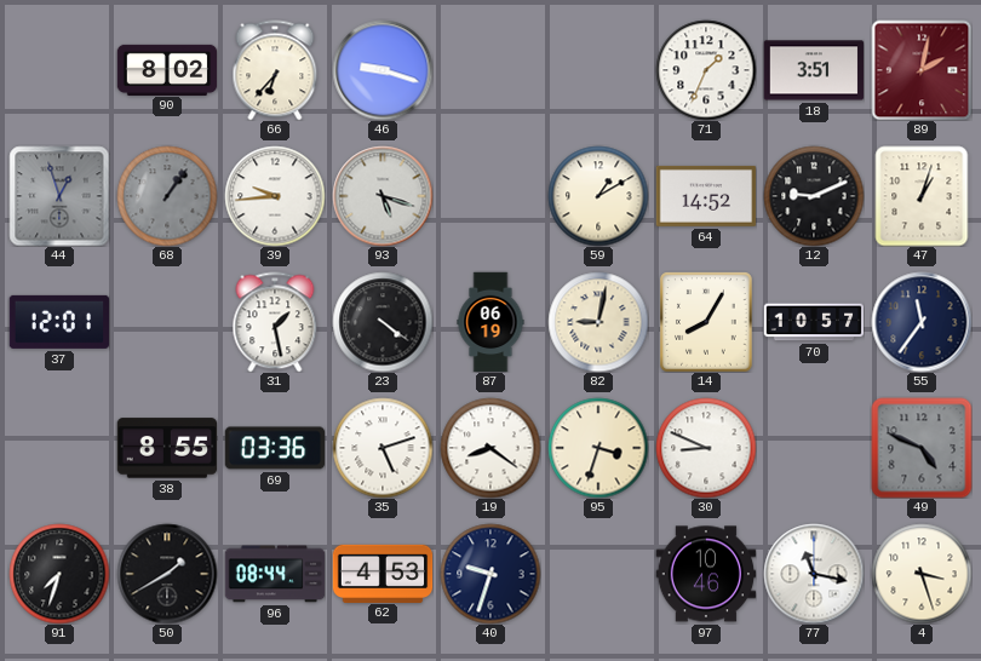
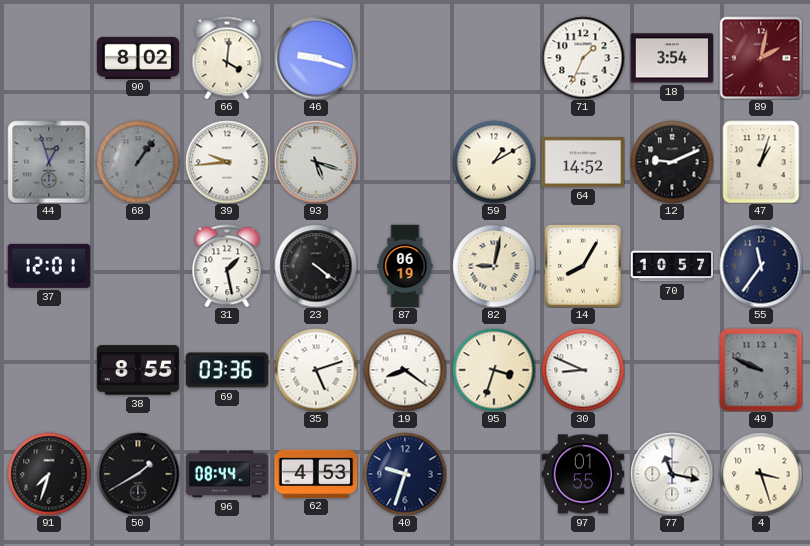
66: 6:37 -> 4:01
18: 3:51 -> 3:54
49: 4:49 -> 9:49
97: 10:46 -> 01:55
